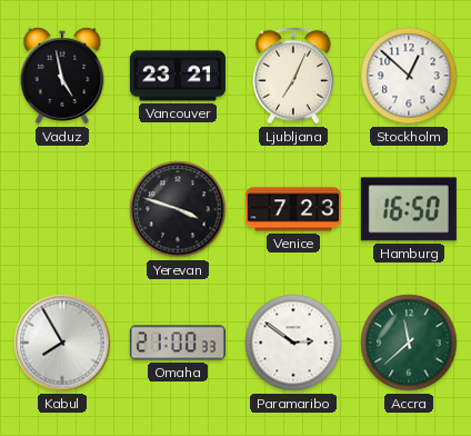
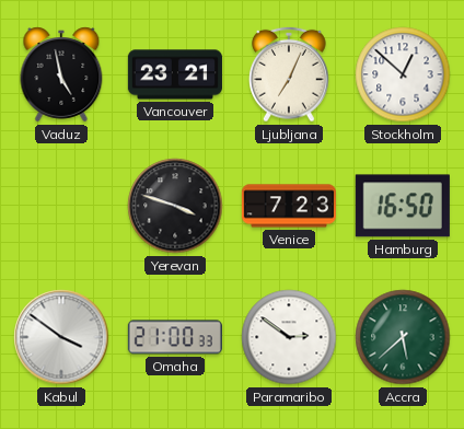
Kabul: 7:55 -> 3:51
Accra: 11:38 -> 5:38
